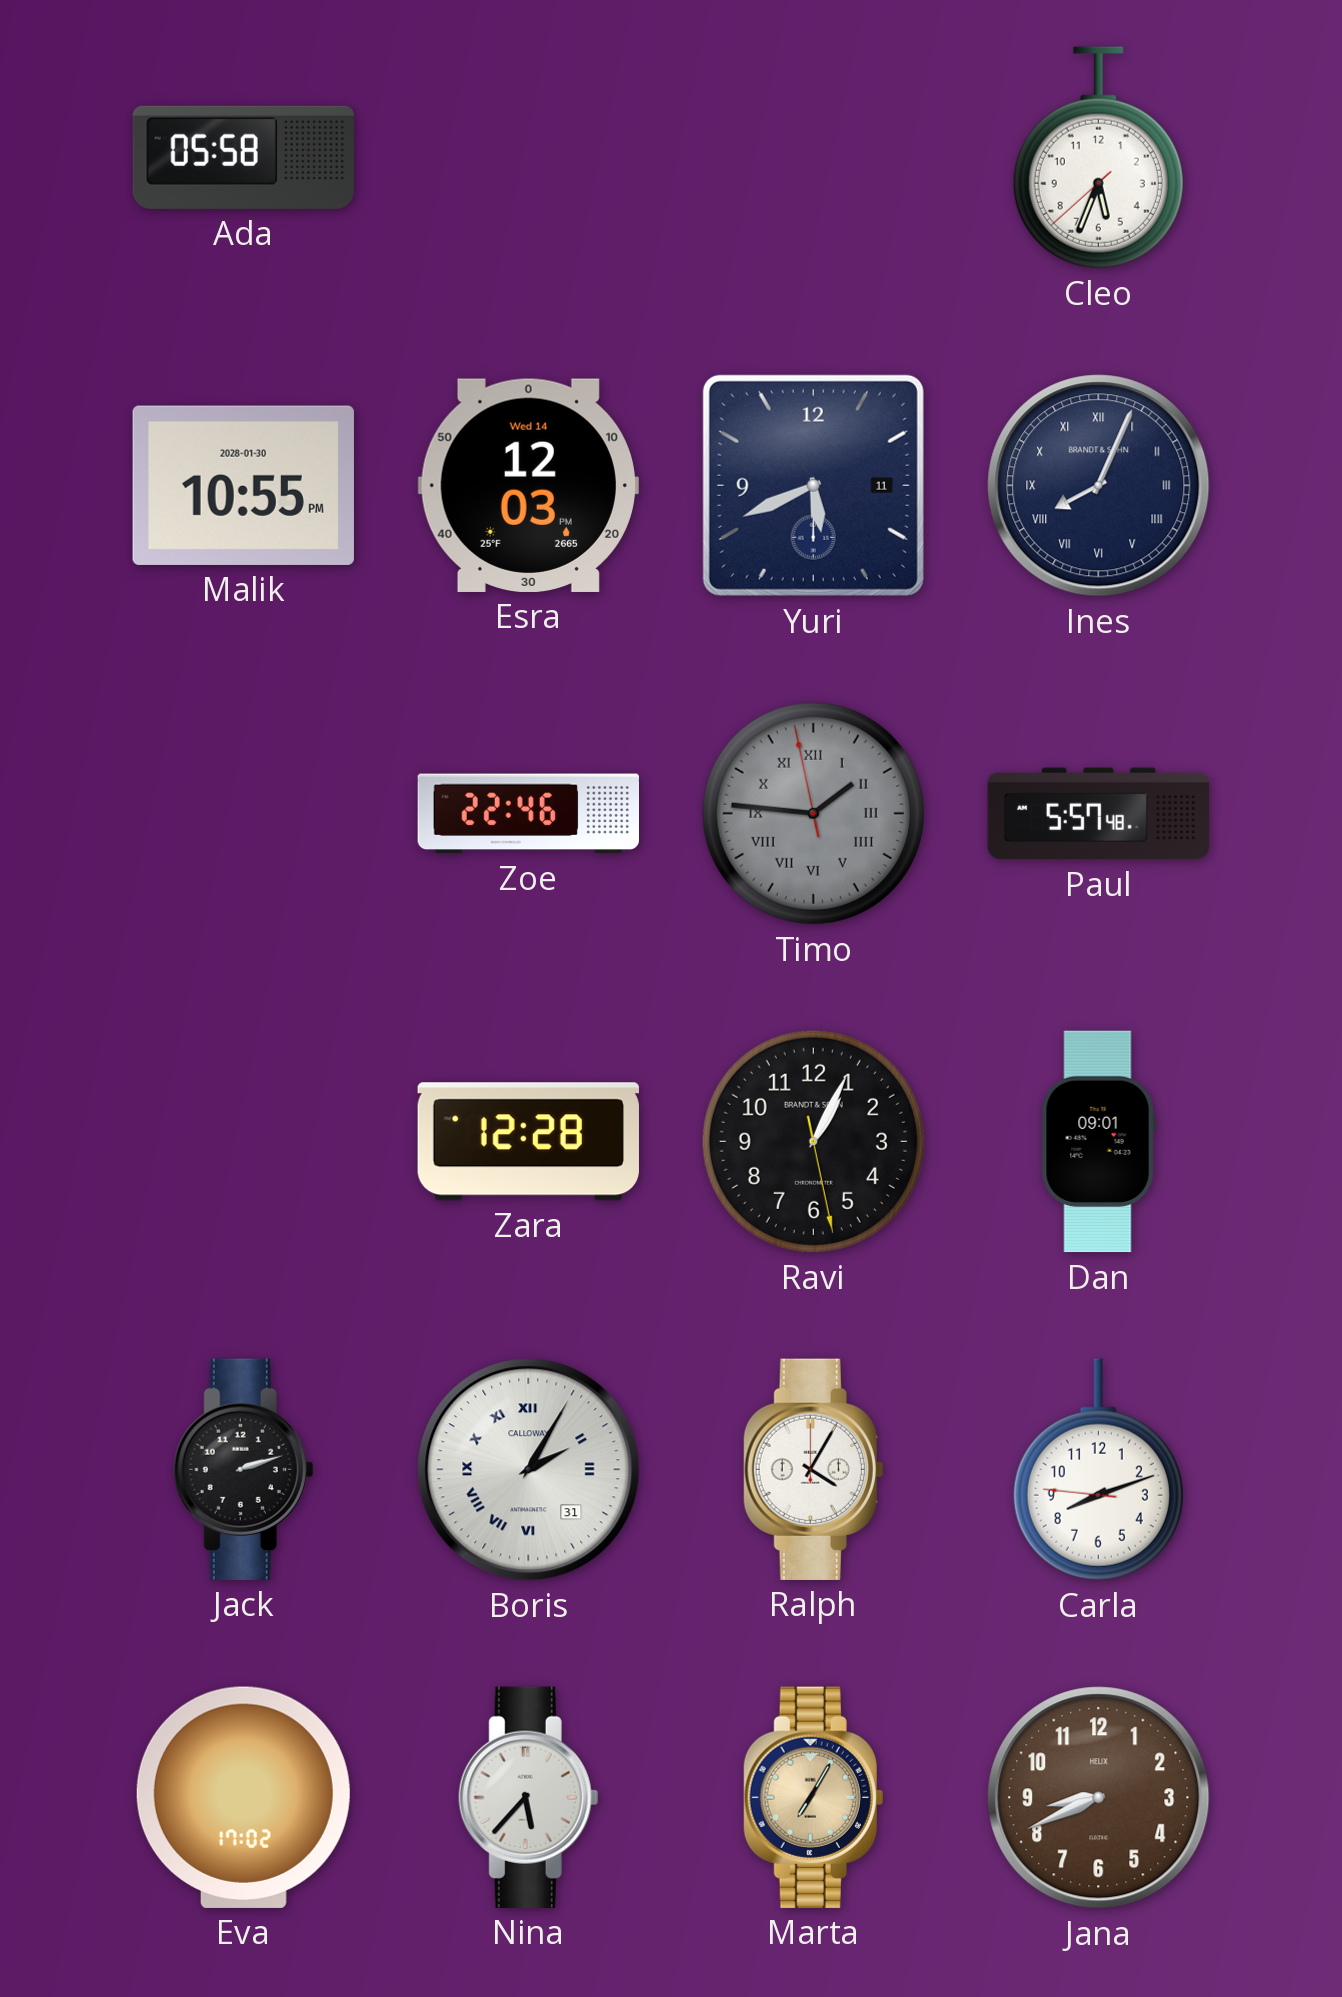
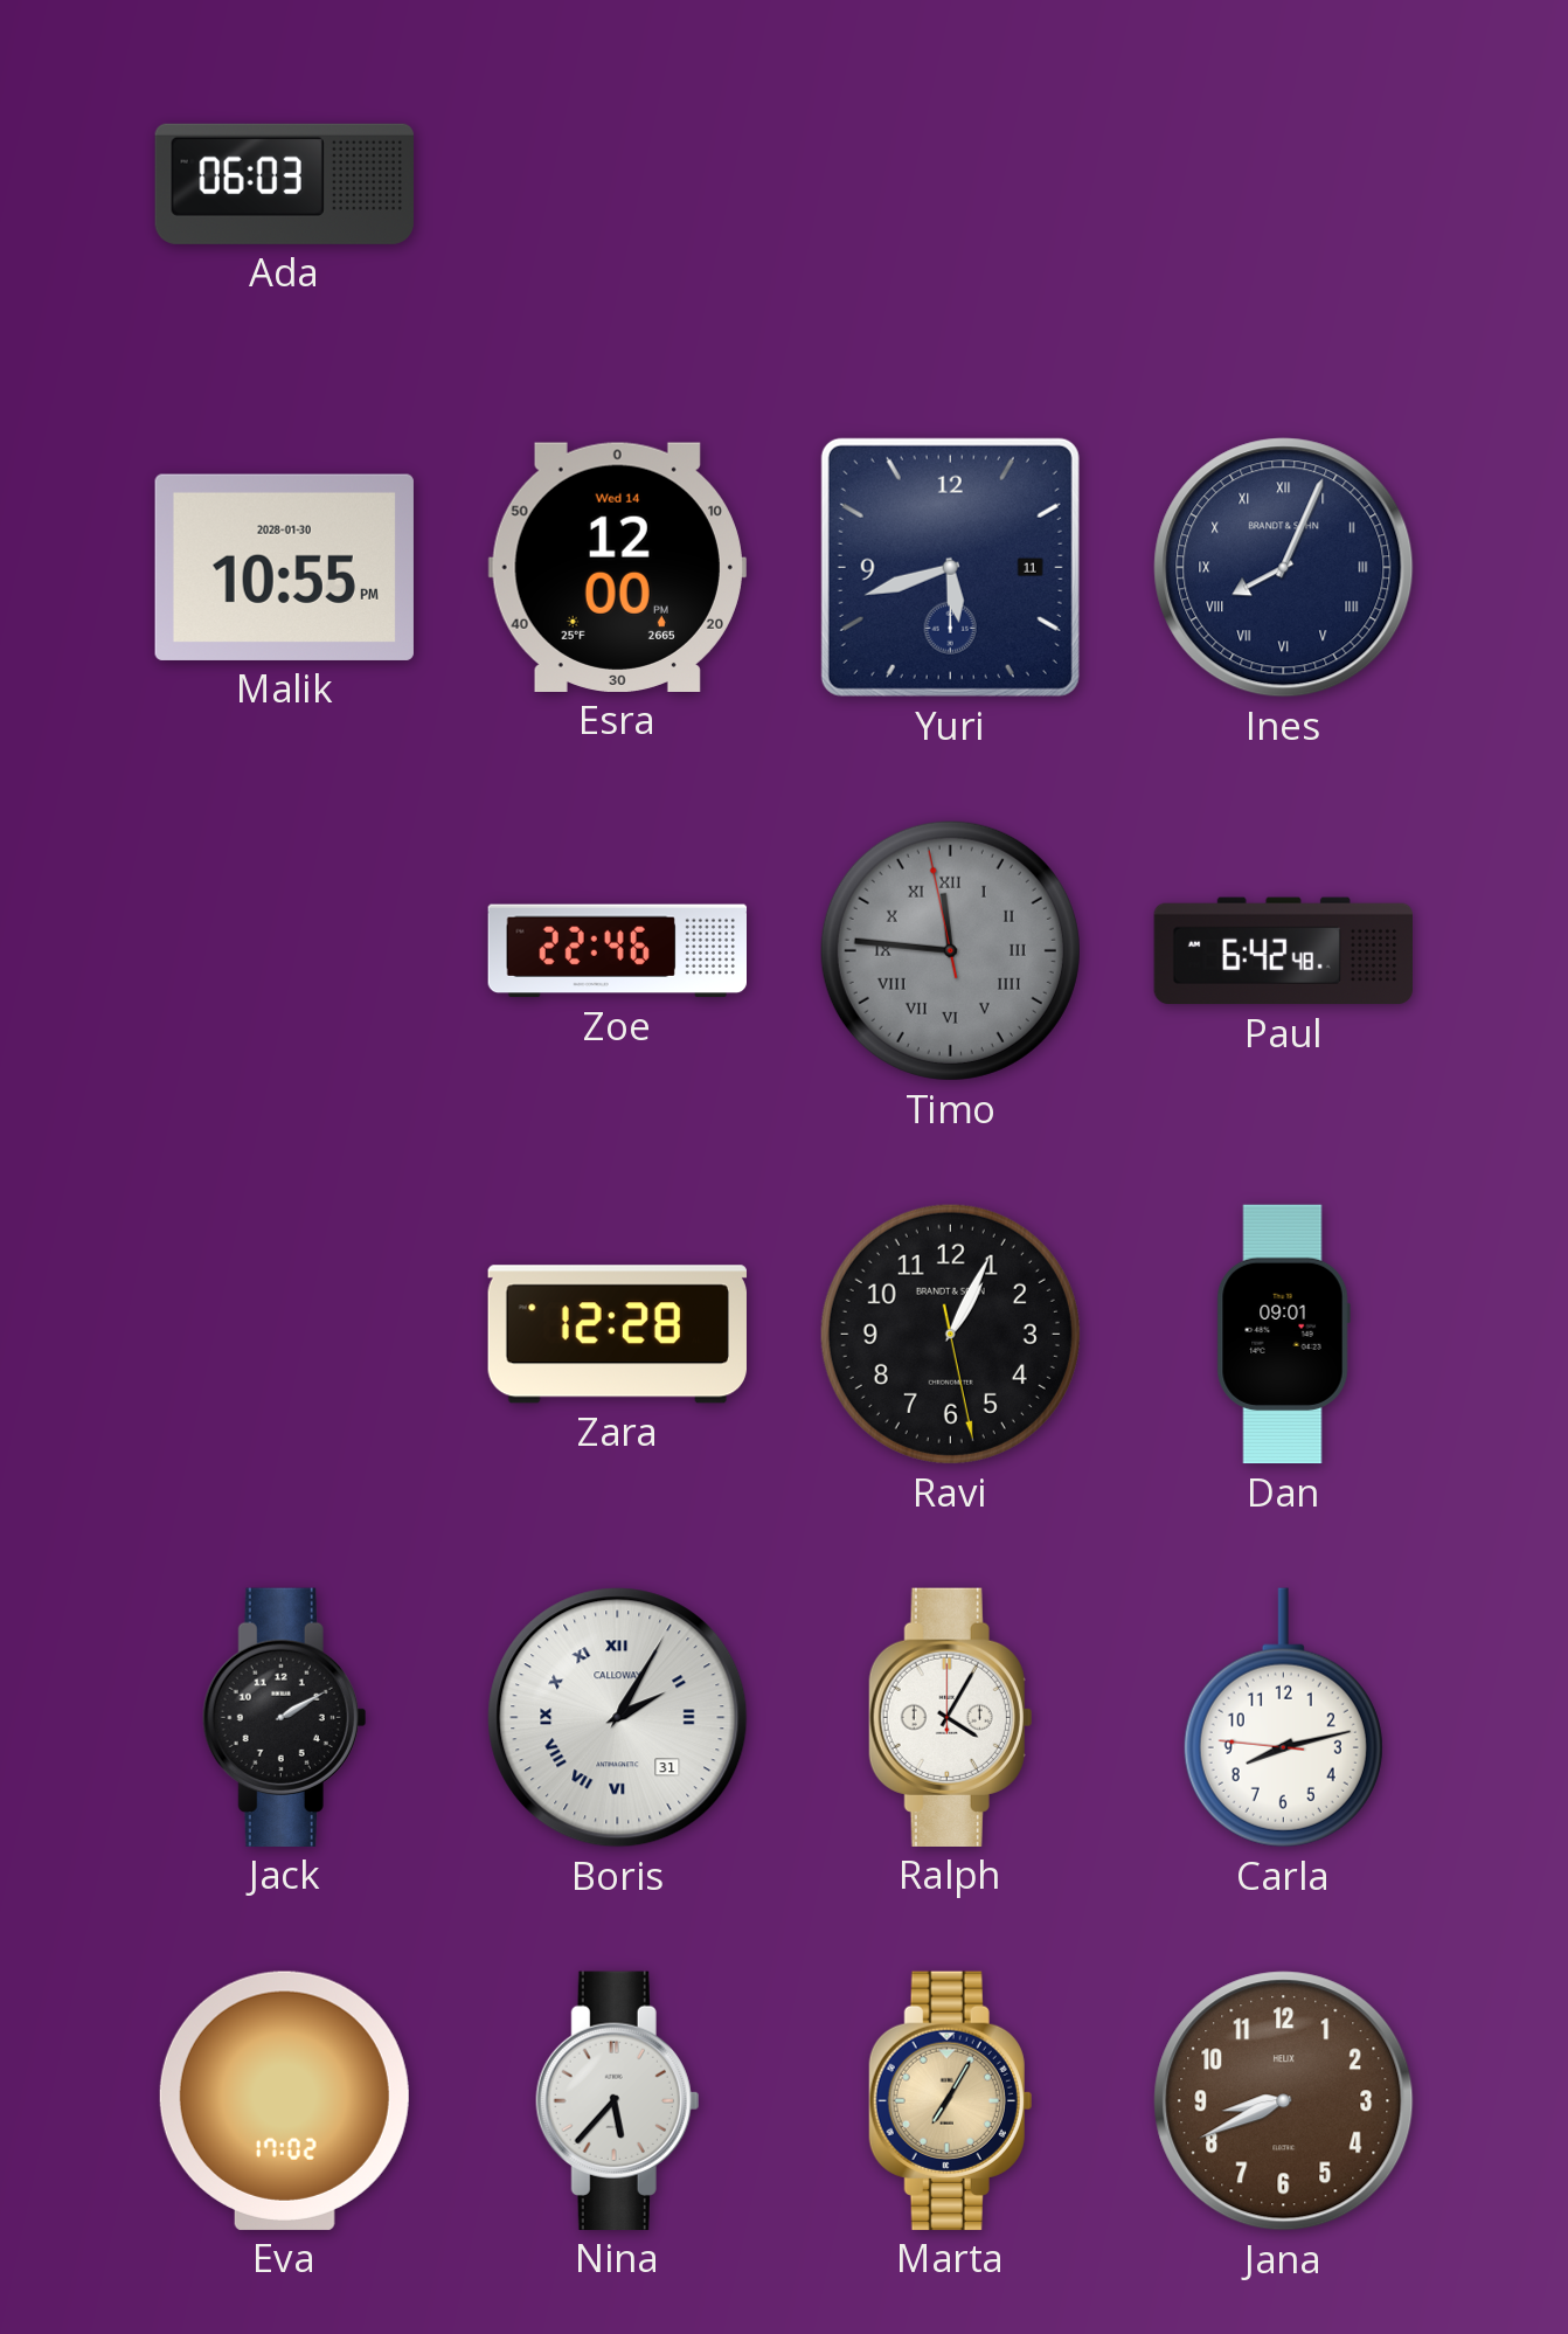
Ada: 05:58 -> 06:03
Cleo: 5:33 -> none
Esra: 12:03 -> 12:00
Yuri: 5:41 -> 5:42
Timo: 1:45 -> 11:45
Paul: 5:57 -> 6:42
Jack: 2:12 -> 2:10
Carla: 8:11 -> 8:12
